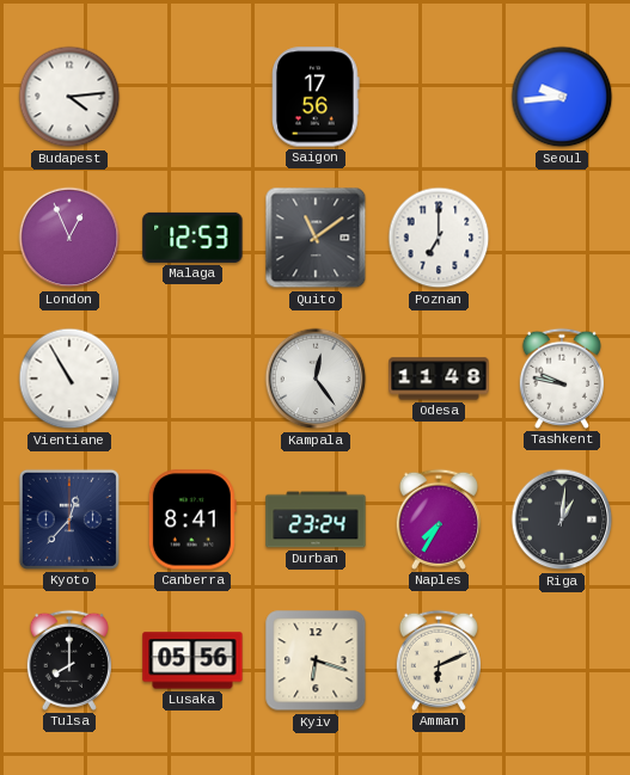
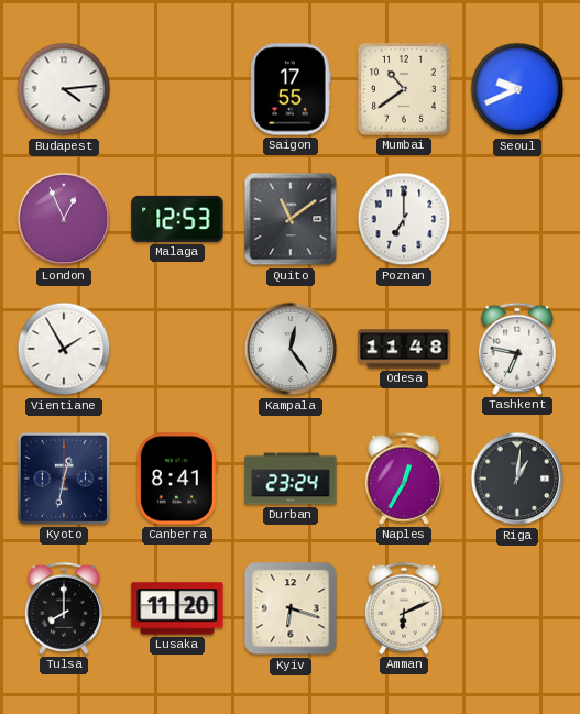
Saigon: 17:56 -> 17:55
Mumbai: none -> 10:39
Seoul: 9:44 -> 9:41
Vientiane: 10:55 -> 1:55
Tashkent: 9:47 -> 6:47
Kyoto: 12:37 -> 12:32
Naples: 7:35 -> 12:35
Lusaka: 05:56 -> 11:20
